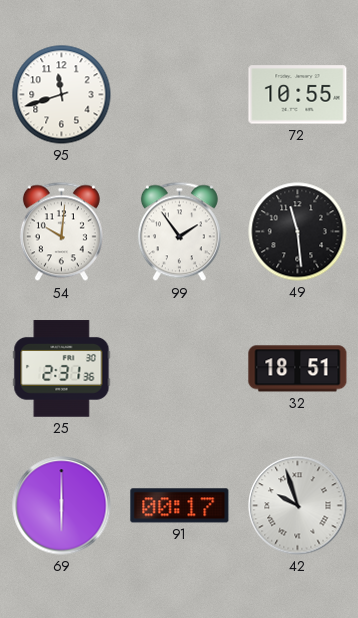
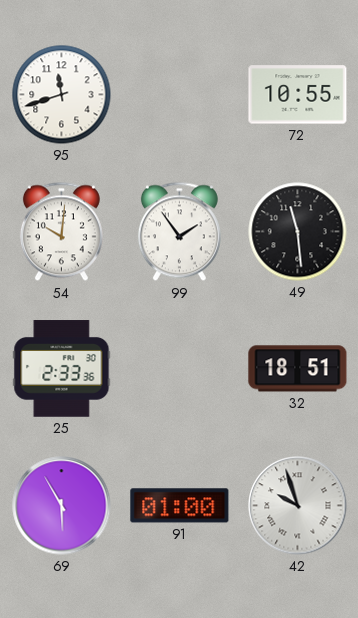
25: 2:31 -> 2:33
69: 6:00 -> 5:55
91: 00:17 -> 01:00
